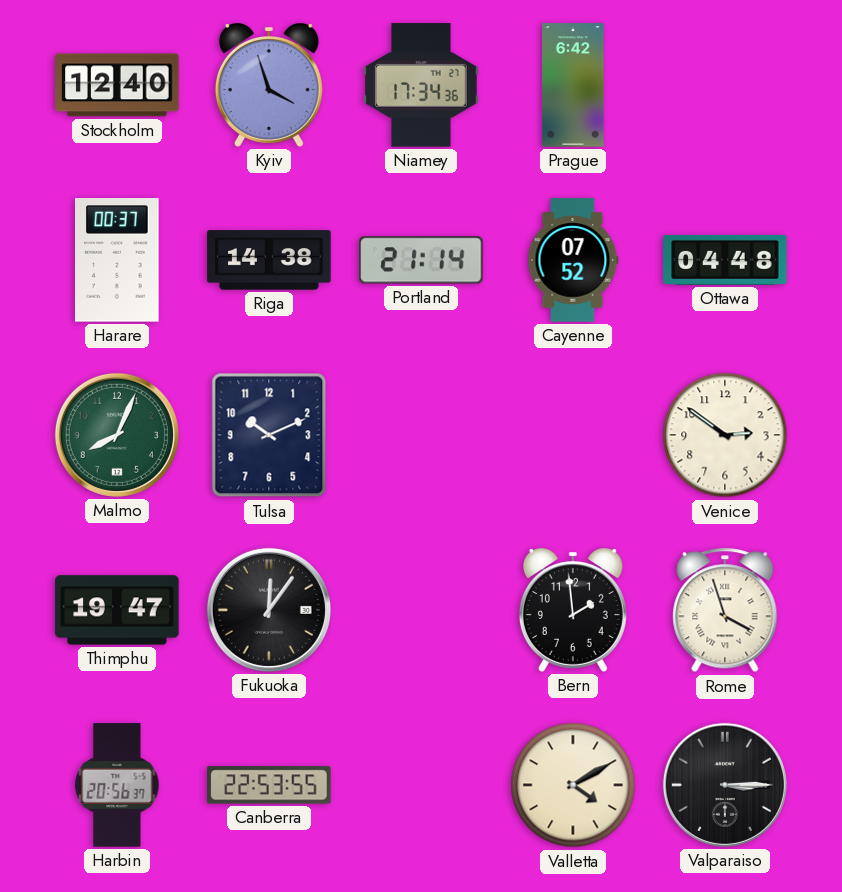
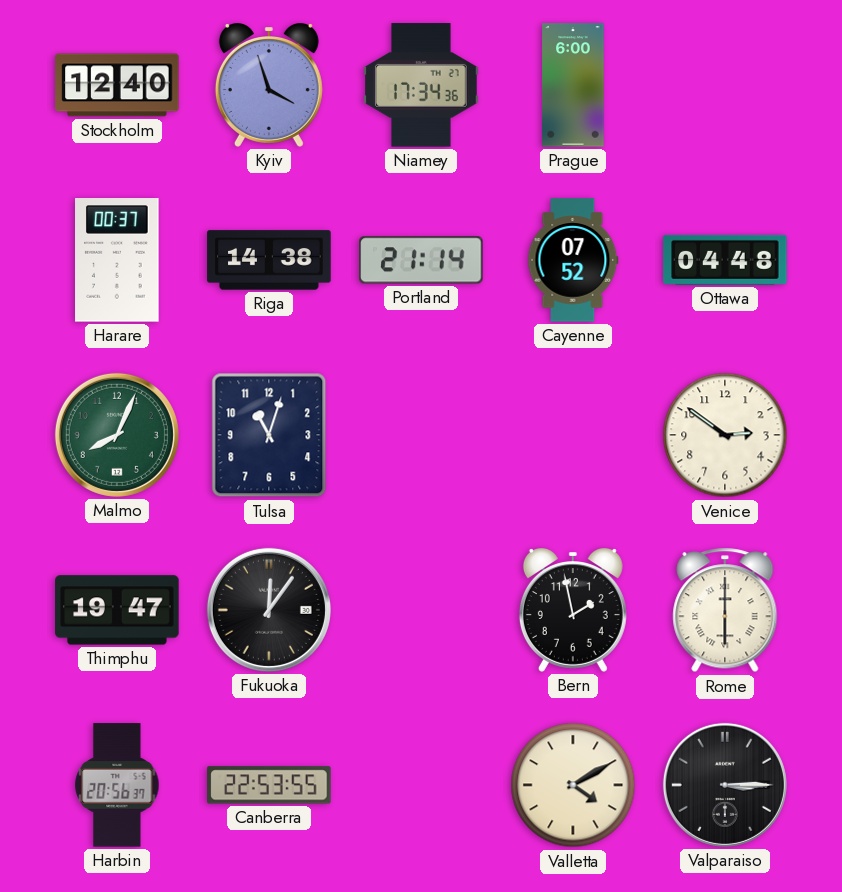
Prague: 6:42 -> 6:00
Tulsa: 10:11 -> 11:03
Bern: 1:59 -> 1:58
Rome: 3:57 -> 6:00
